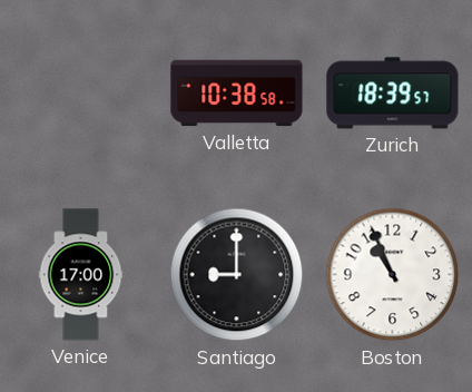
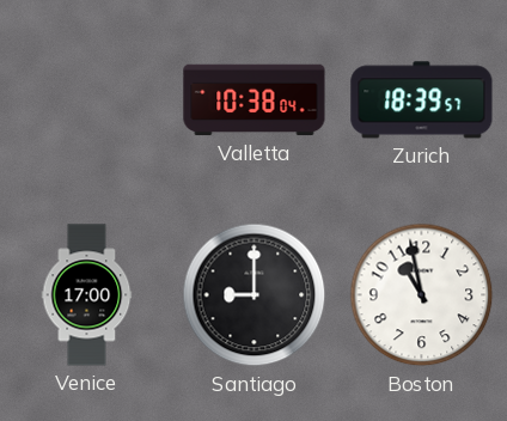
Valletta: 10:38:58 -> 10:38:04
Boston: 10:56 -> 10:58
